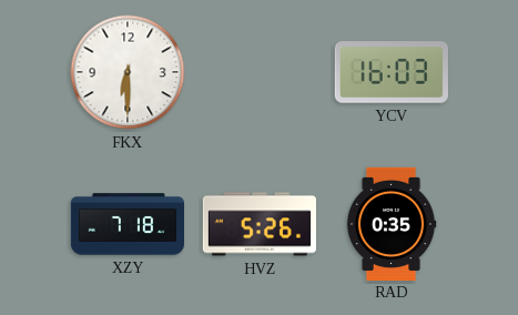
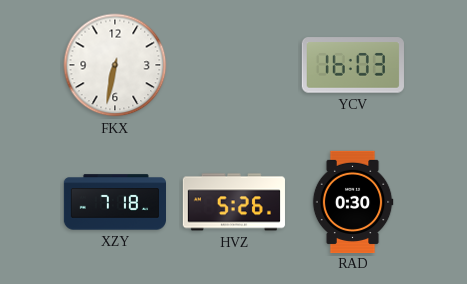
FKX: 6:30 -> 6:32
RAD: 0:35 -> 0:30
